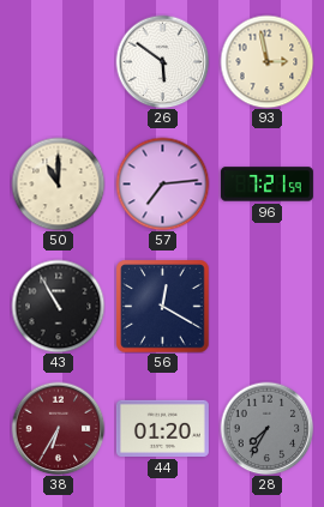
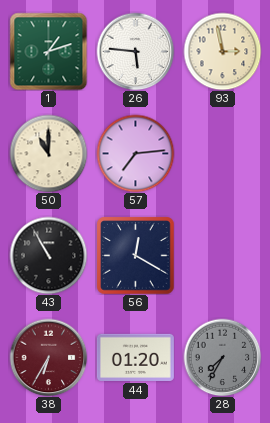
1: none -> 1:12
26: 5:51 -> 5:46
96: 7:21 -> none
